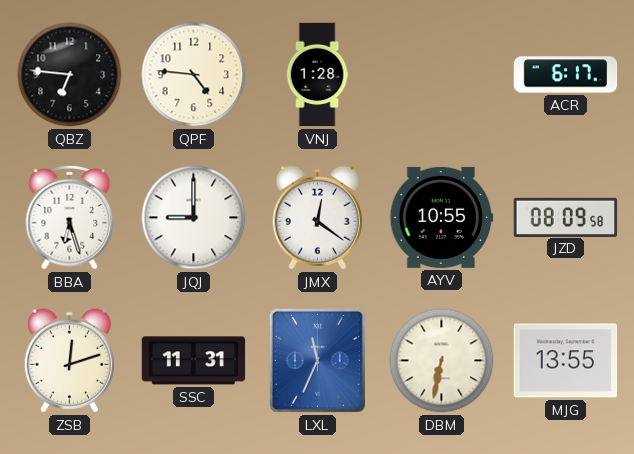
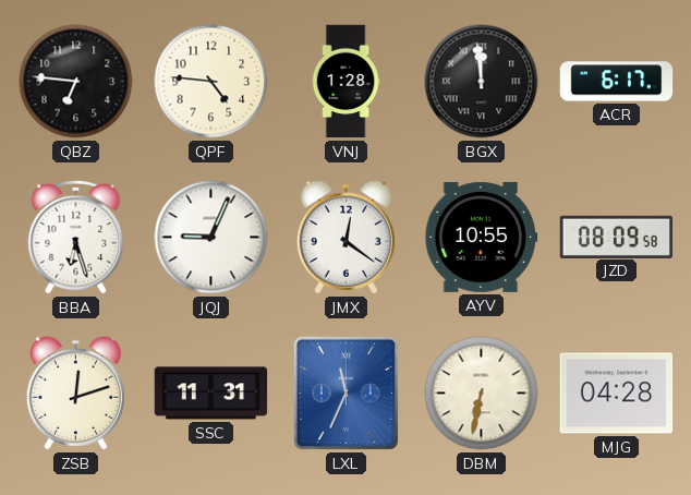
BGX: none -> 11:59
JQJ: 9:00 -> 9:04
MJG: 13:55 -> 04:28
